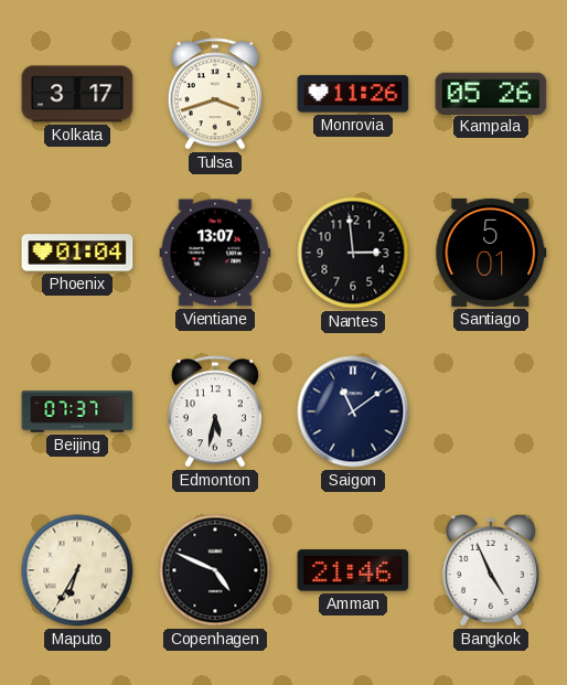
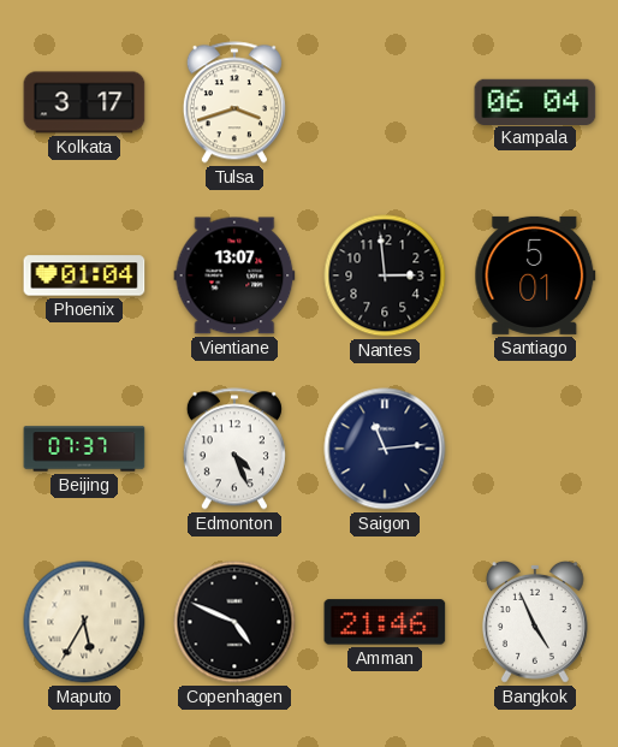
Monrovia: 11:26 -> none
Kampala: 05:26 -> 06:04
Edmonton: 5:32 -> 4:26
Saigon: 11:09 -> 11:14
Maputo: 6:35 -> 5:35
